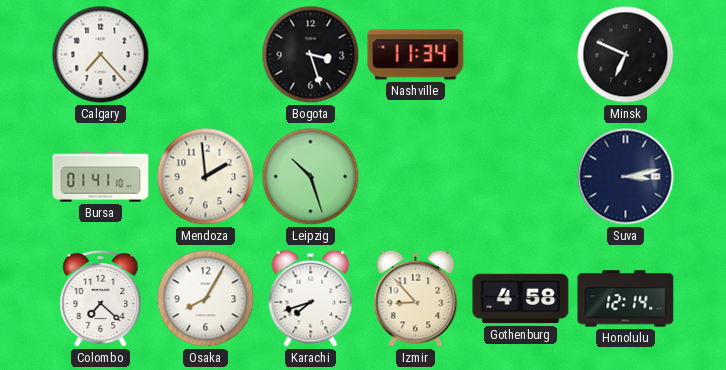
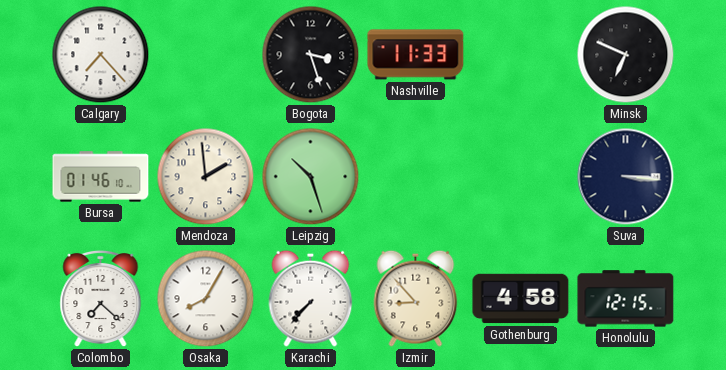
Nashville: 11:34 -> 11:33
Bursa: 01:41 -> 01:46
Suva: 3:13 -> 3:16
Karachi: 7:42 -> 7:37
Honolulu: 12:14 -> 12:15
